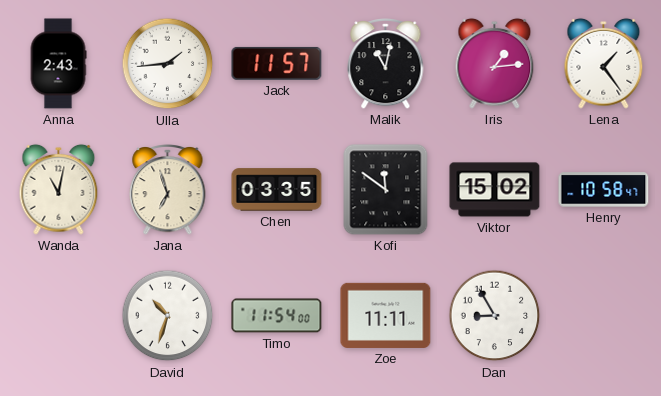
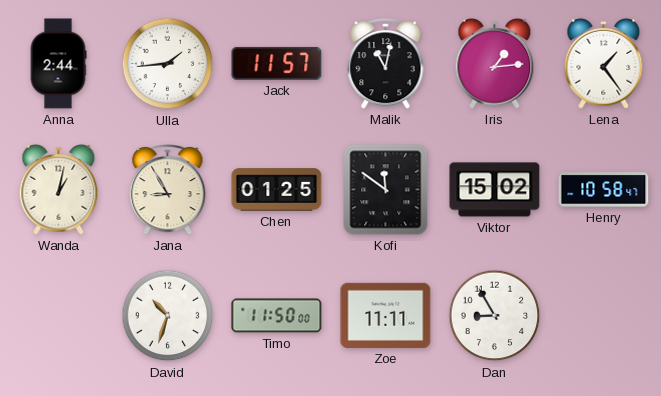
Anna: 2:43 -> 2:44
Wanda: 11:02 -> 1:02
Jana: 6:57 -> 8:55
Chen: 03:35 -> 01:25
Timo: 11:54 -> 11:50
